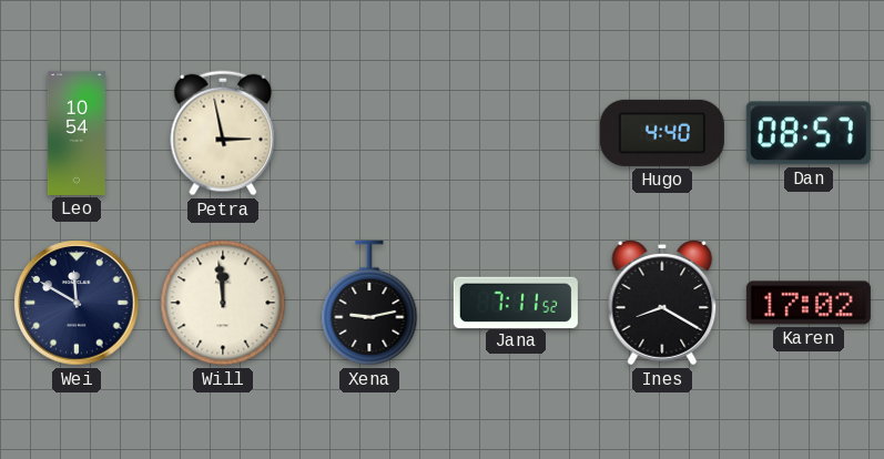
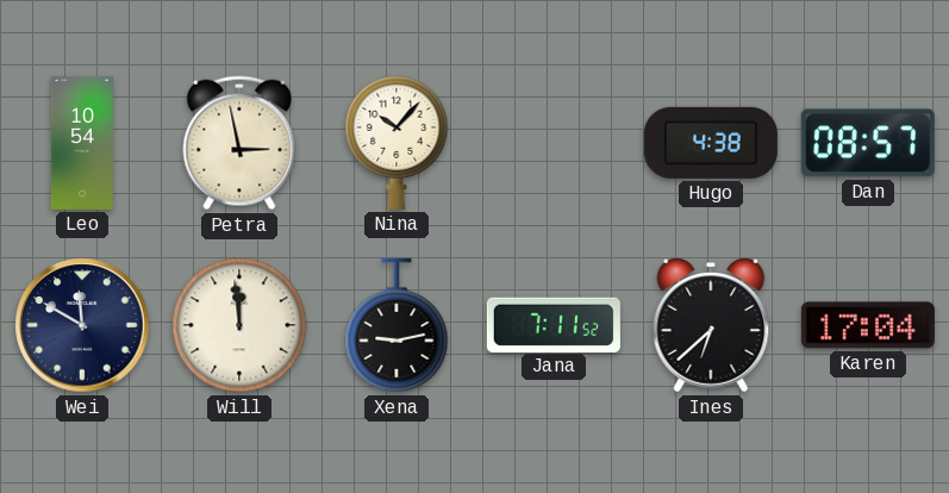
Nina: none -> 10:07
Hugo: 4:40 -> 4:38
Ines: 8:20 -> 6:38
Karen: 17:02 -> 17:04
